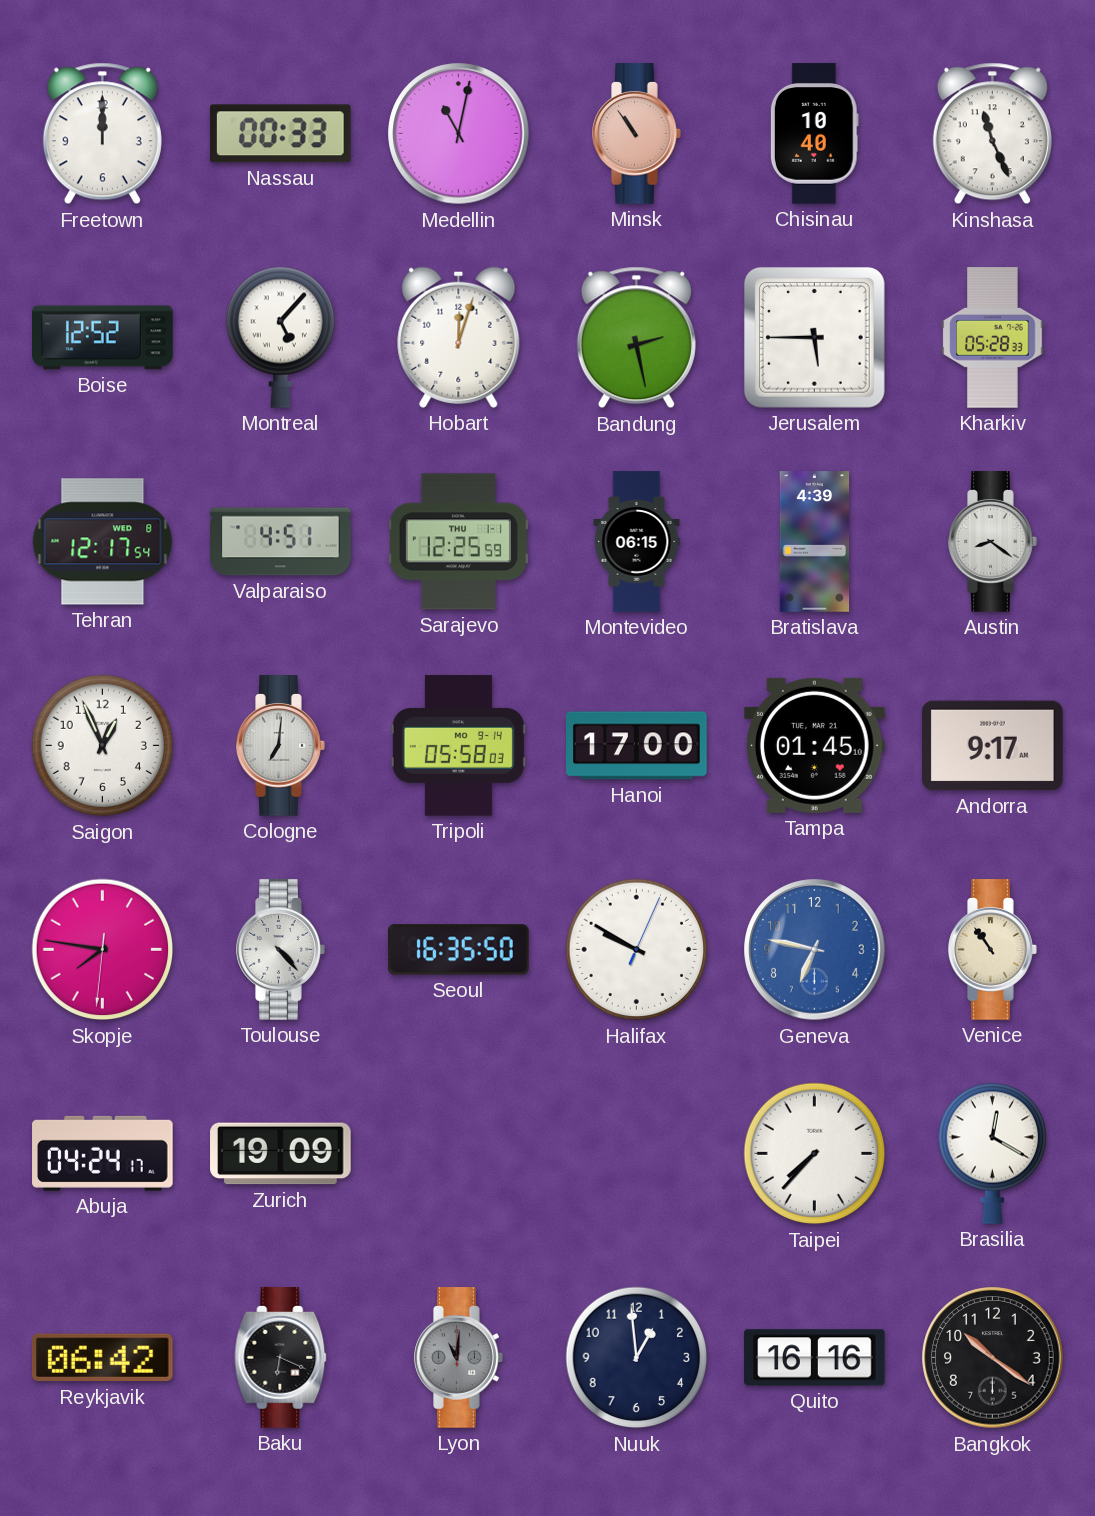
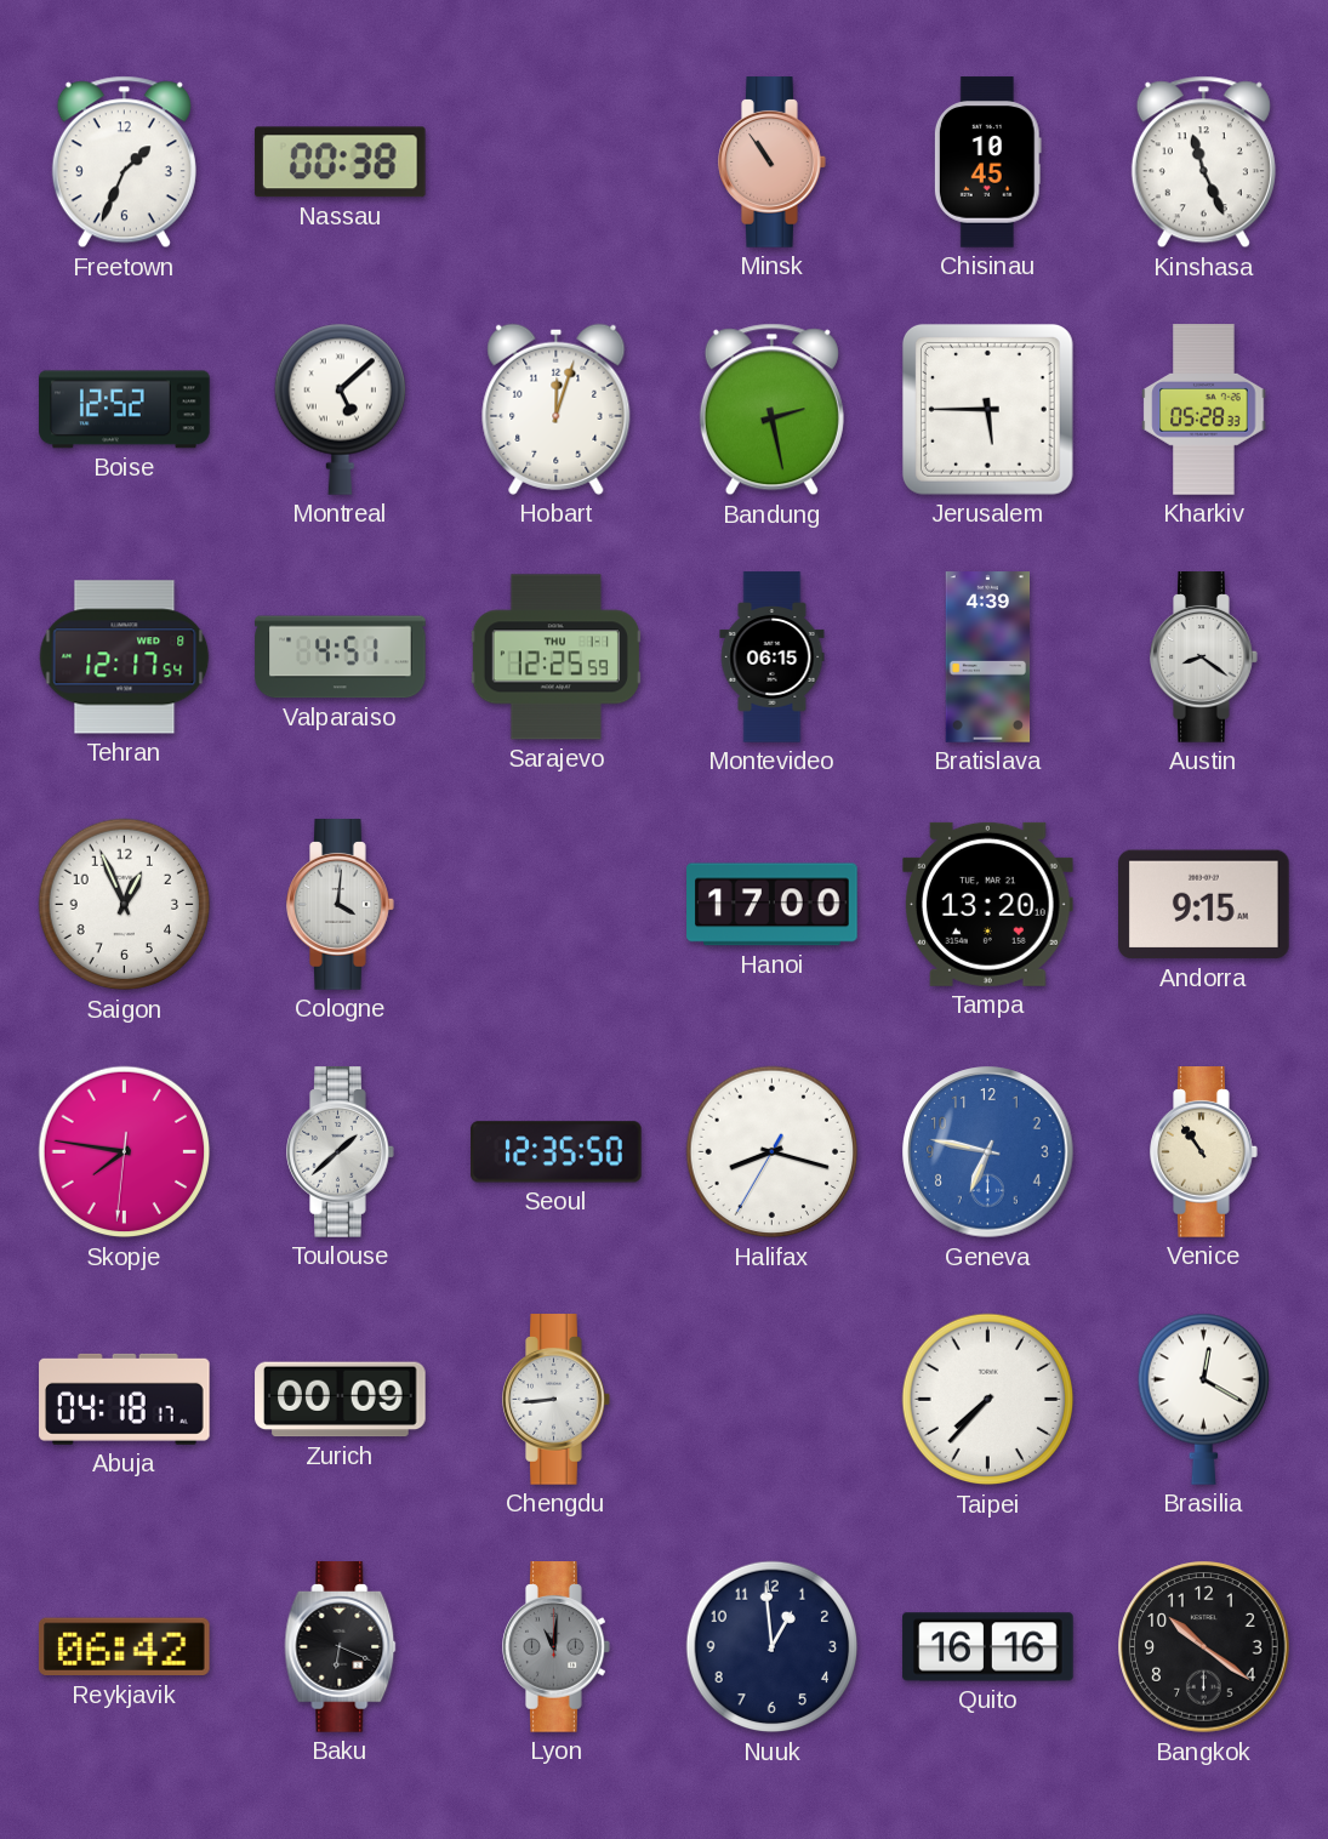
Freetown: 12:00 -> 1:34
Nassau: 00:33 -> 00:38
Medellin: 11:02 -> none
Chisinau: 10:40 -> 10:45
Montreal: 5:07 -> 5:08
Cologne: 7:01 -> 4:01
Tripoli: 05:58 -> none
Tampa: 01:45 -> 13:20
Andorra: 9:17 -> 9:15
Toulouse: 4:23 -> 1:38
Seoul: 16:35 -> 12:35
Halifax: 9:50 -> 8:17
Abuja: 04:24 -> 04:18
Zurich: 19:09 -> 00:09
Chengdu: none -> 8:44
